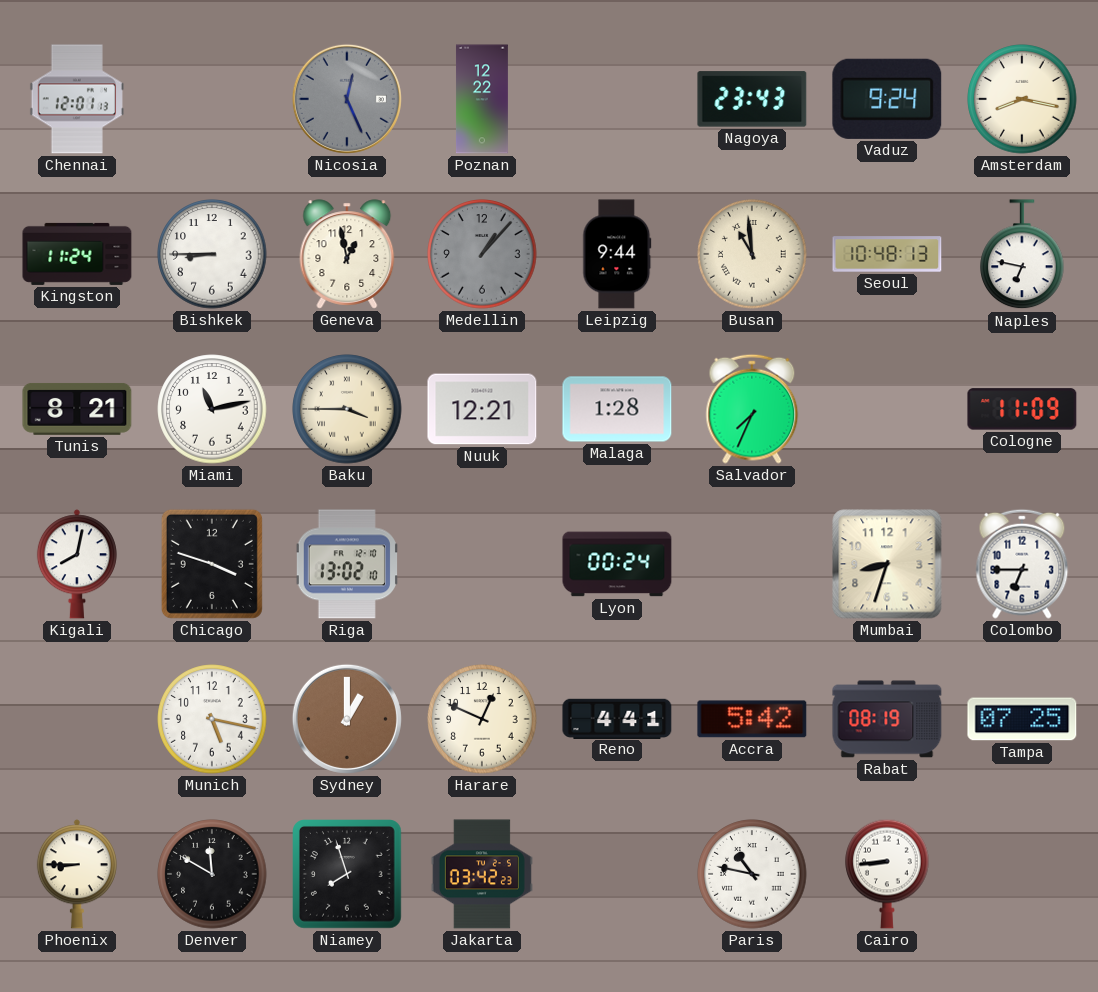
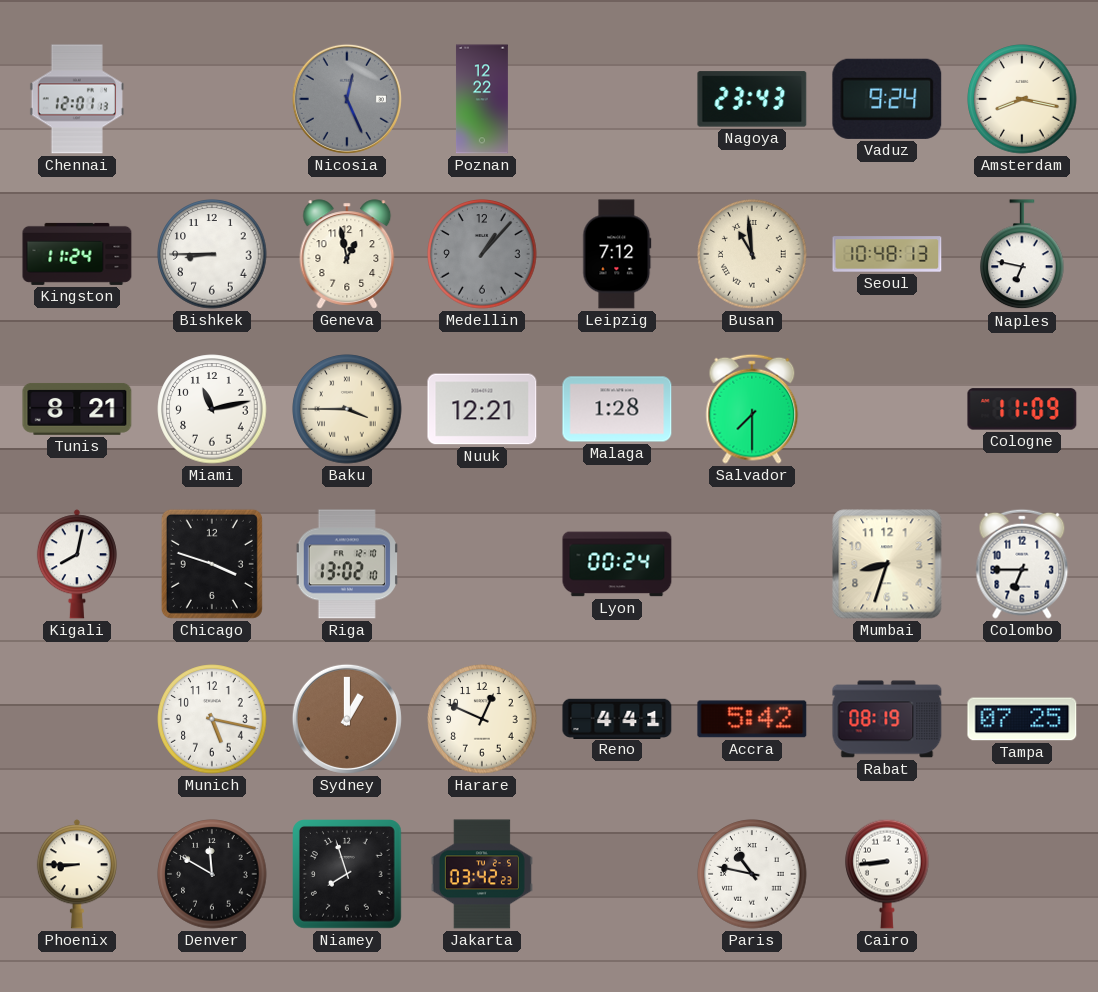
Leipzig: 9:44 -> 7:12
Salvador: 7:34 -> 7:30
